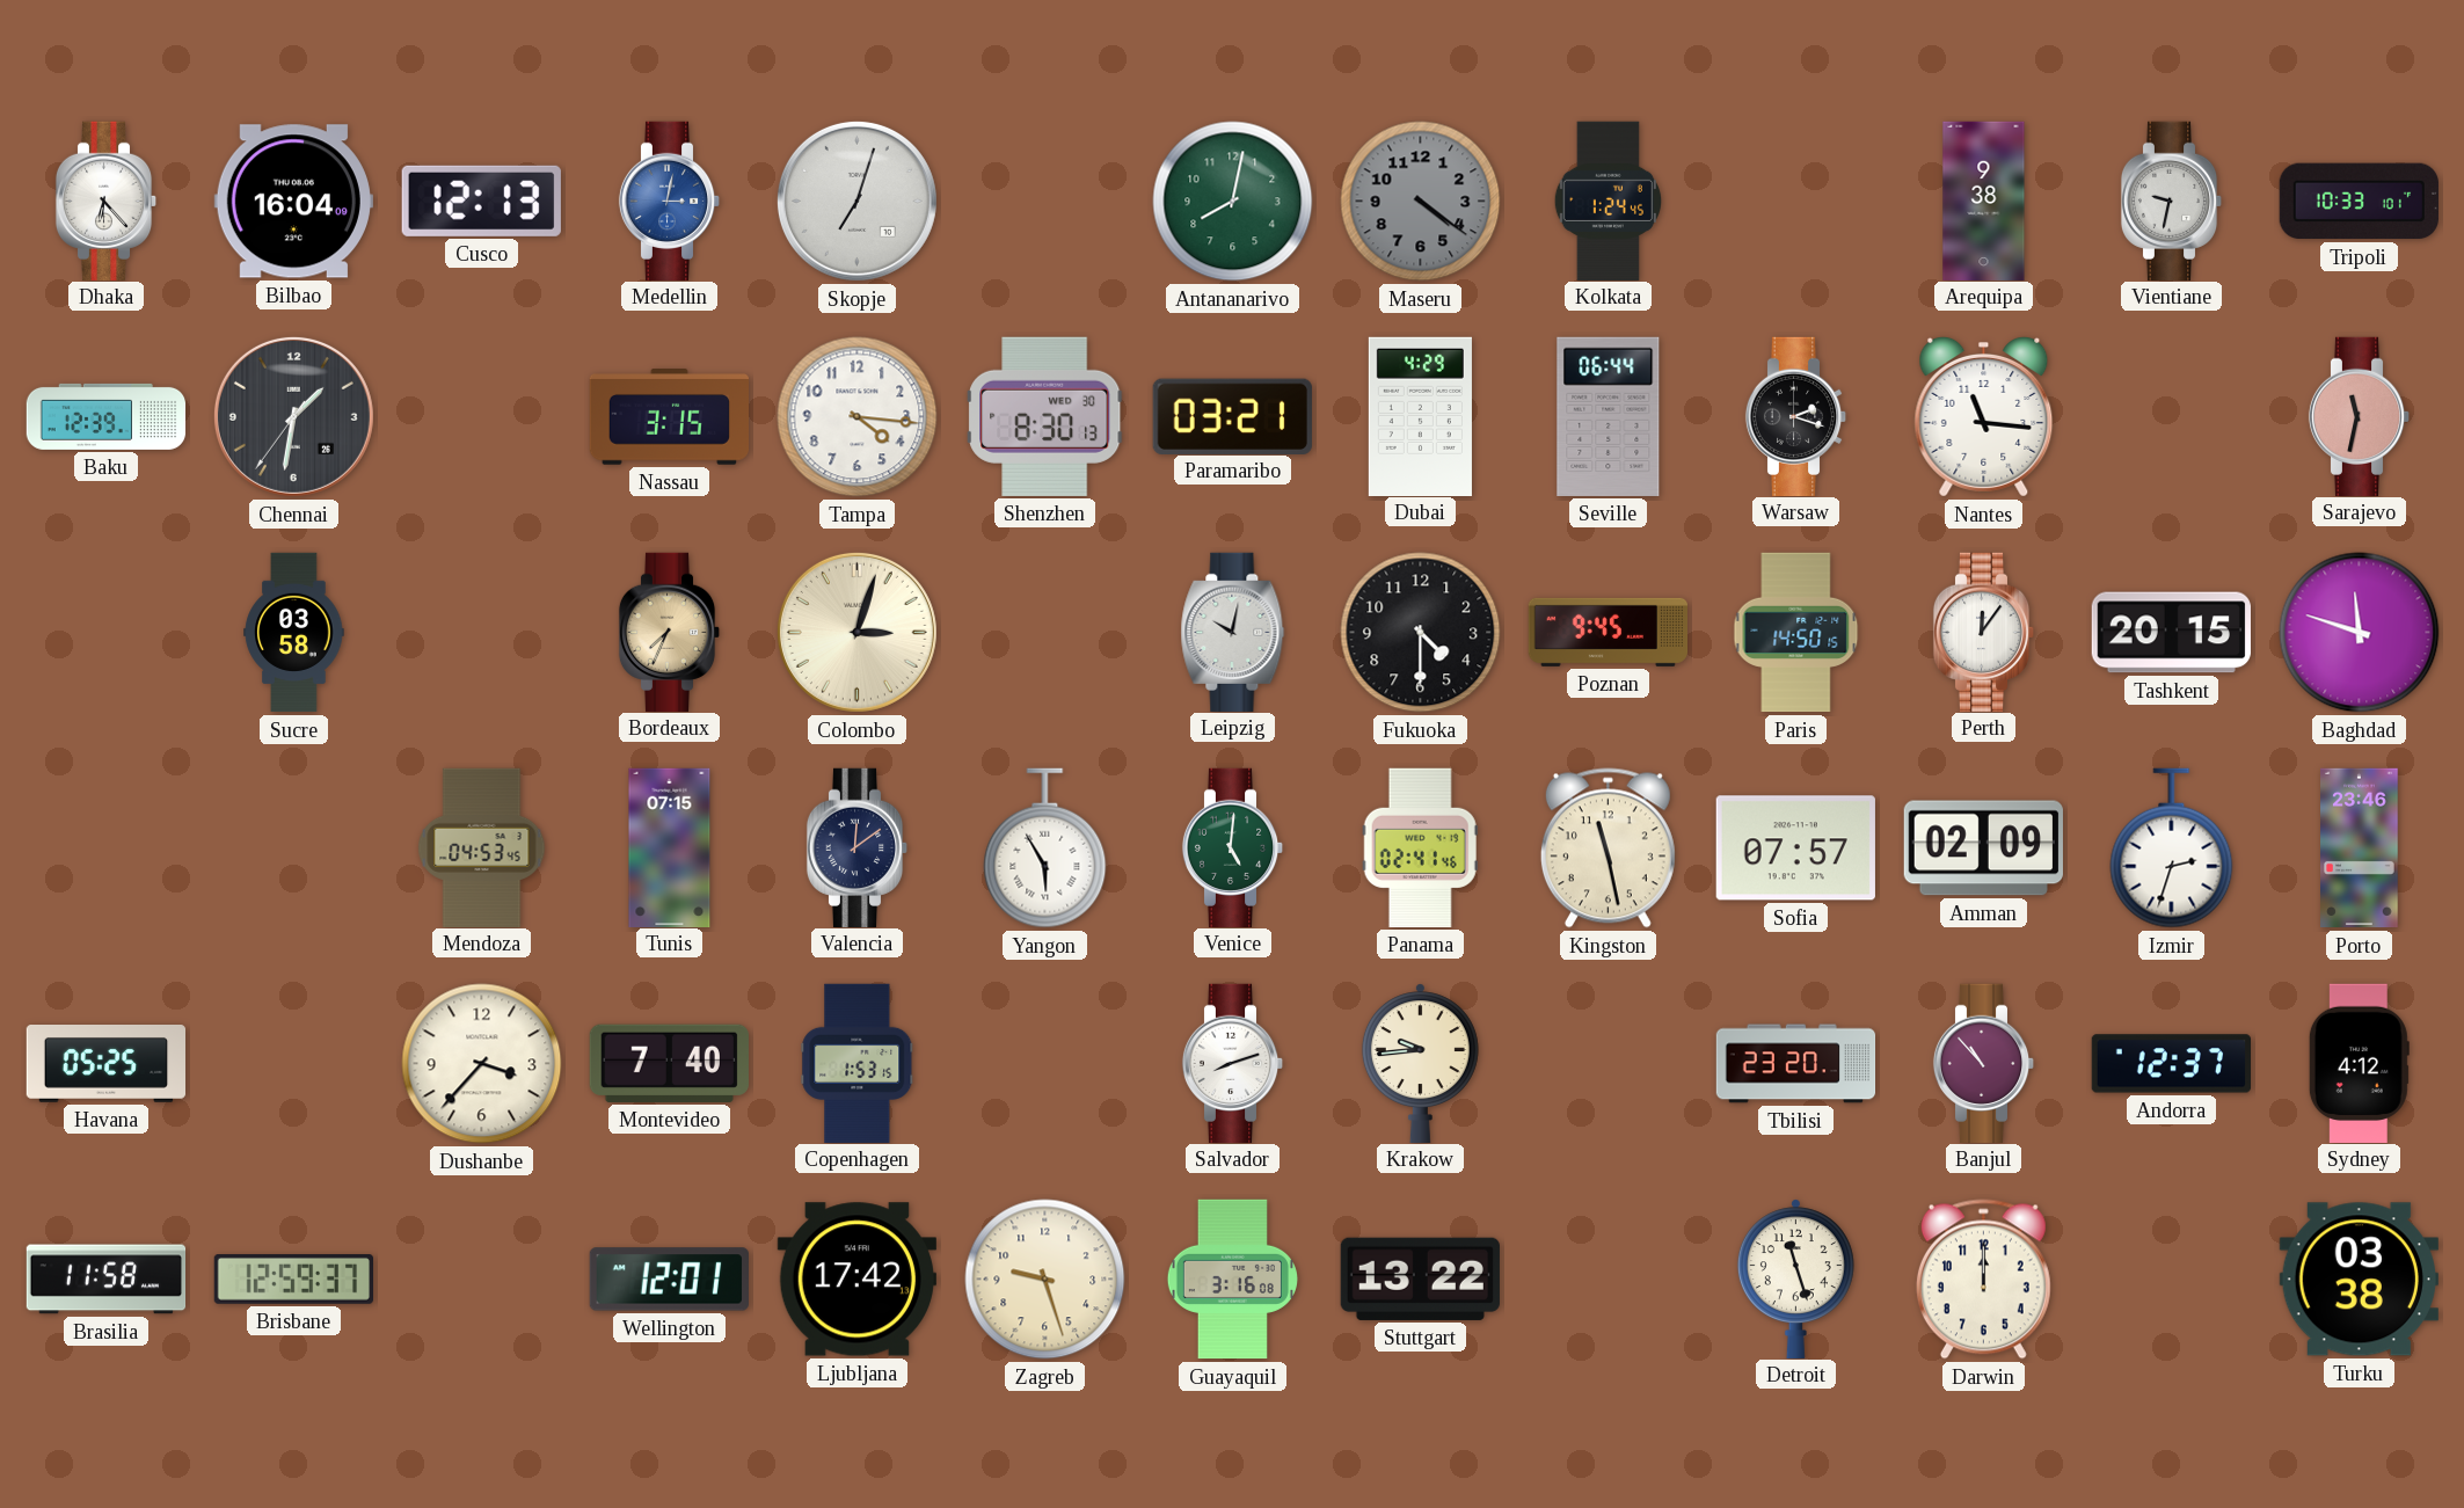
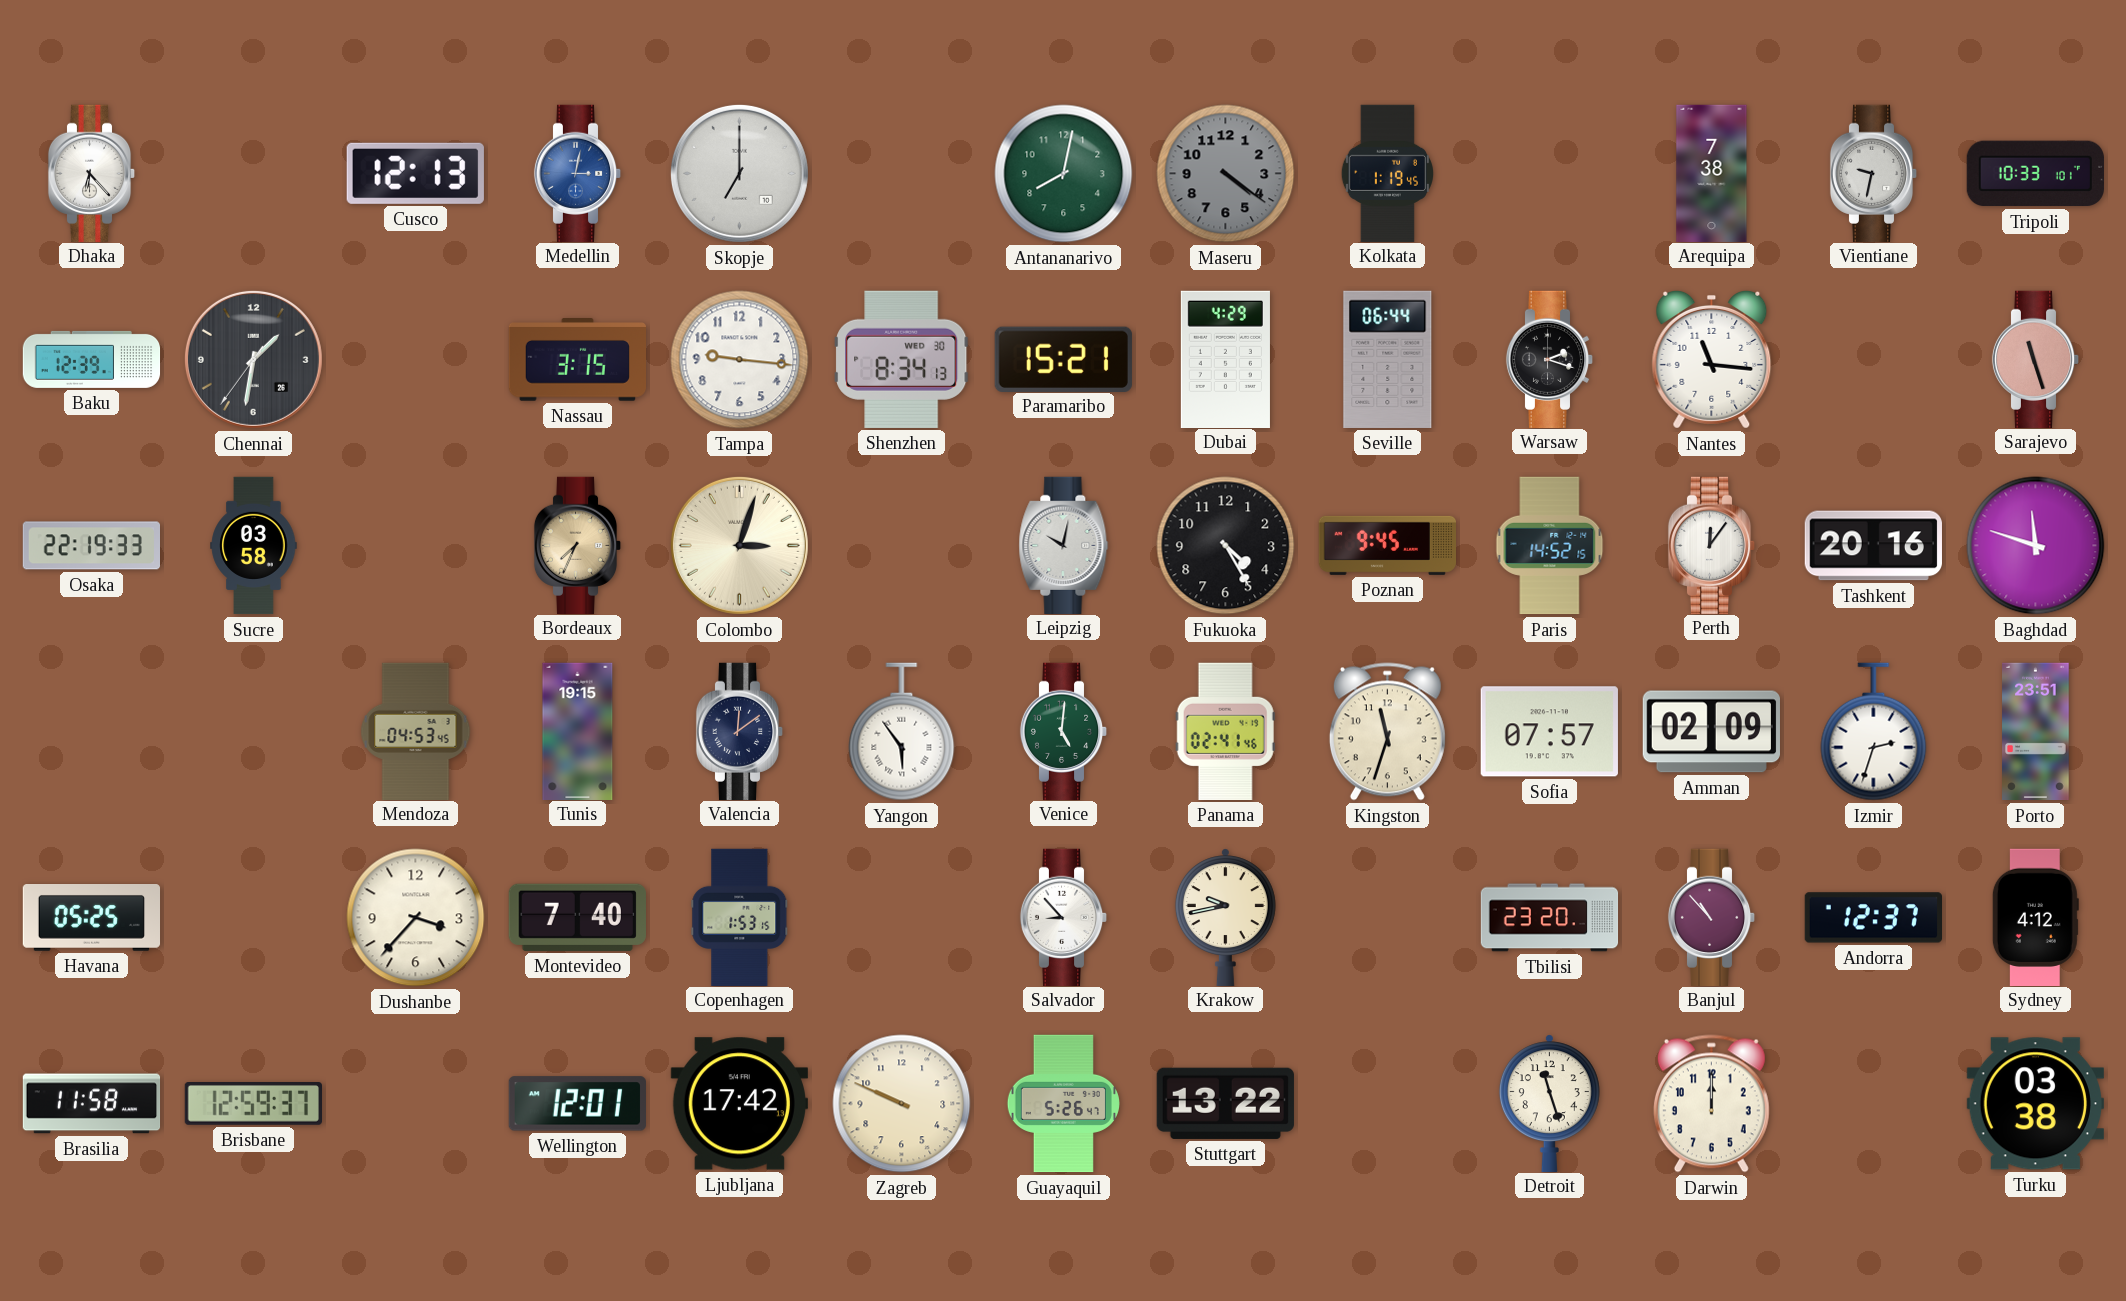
Bilbao: 16:04 -> none
Skopje: 7:03 -> 7:00
Kolkata: 1:24 -> 1:19
Arequipa: 9:38 -> 7:38
Tampa: 4:16 -> 9:16
Shenzhen: 8:30 -> 8:34
Paramaribo: 03:21 -> 15:21
Sarajevo: 11:32 -> 11:27
Osaka: none -> 22:19
Fukuoka: 4:30 -> 4:25
Paris: 14:50 -> 14:52
Tashkent: 20:15 -> 20:16
Tunis: 07:15 -> 19:15
Yangon: 5:55 -> 5:54
Kingston: 11:28 -> 11:33
Porto: 23:46 -> 23:51
Salvador: 8:12 -> 8:53
Krakow: 9:44 -> 9:43
Zagreb: 9:27 -> 9:49
Guayaquil: 3:16 -> 5:26
